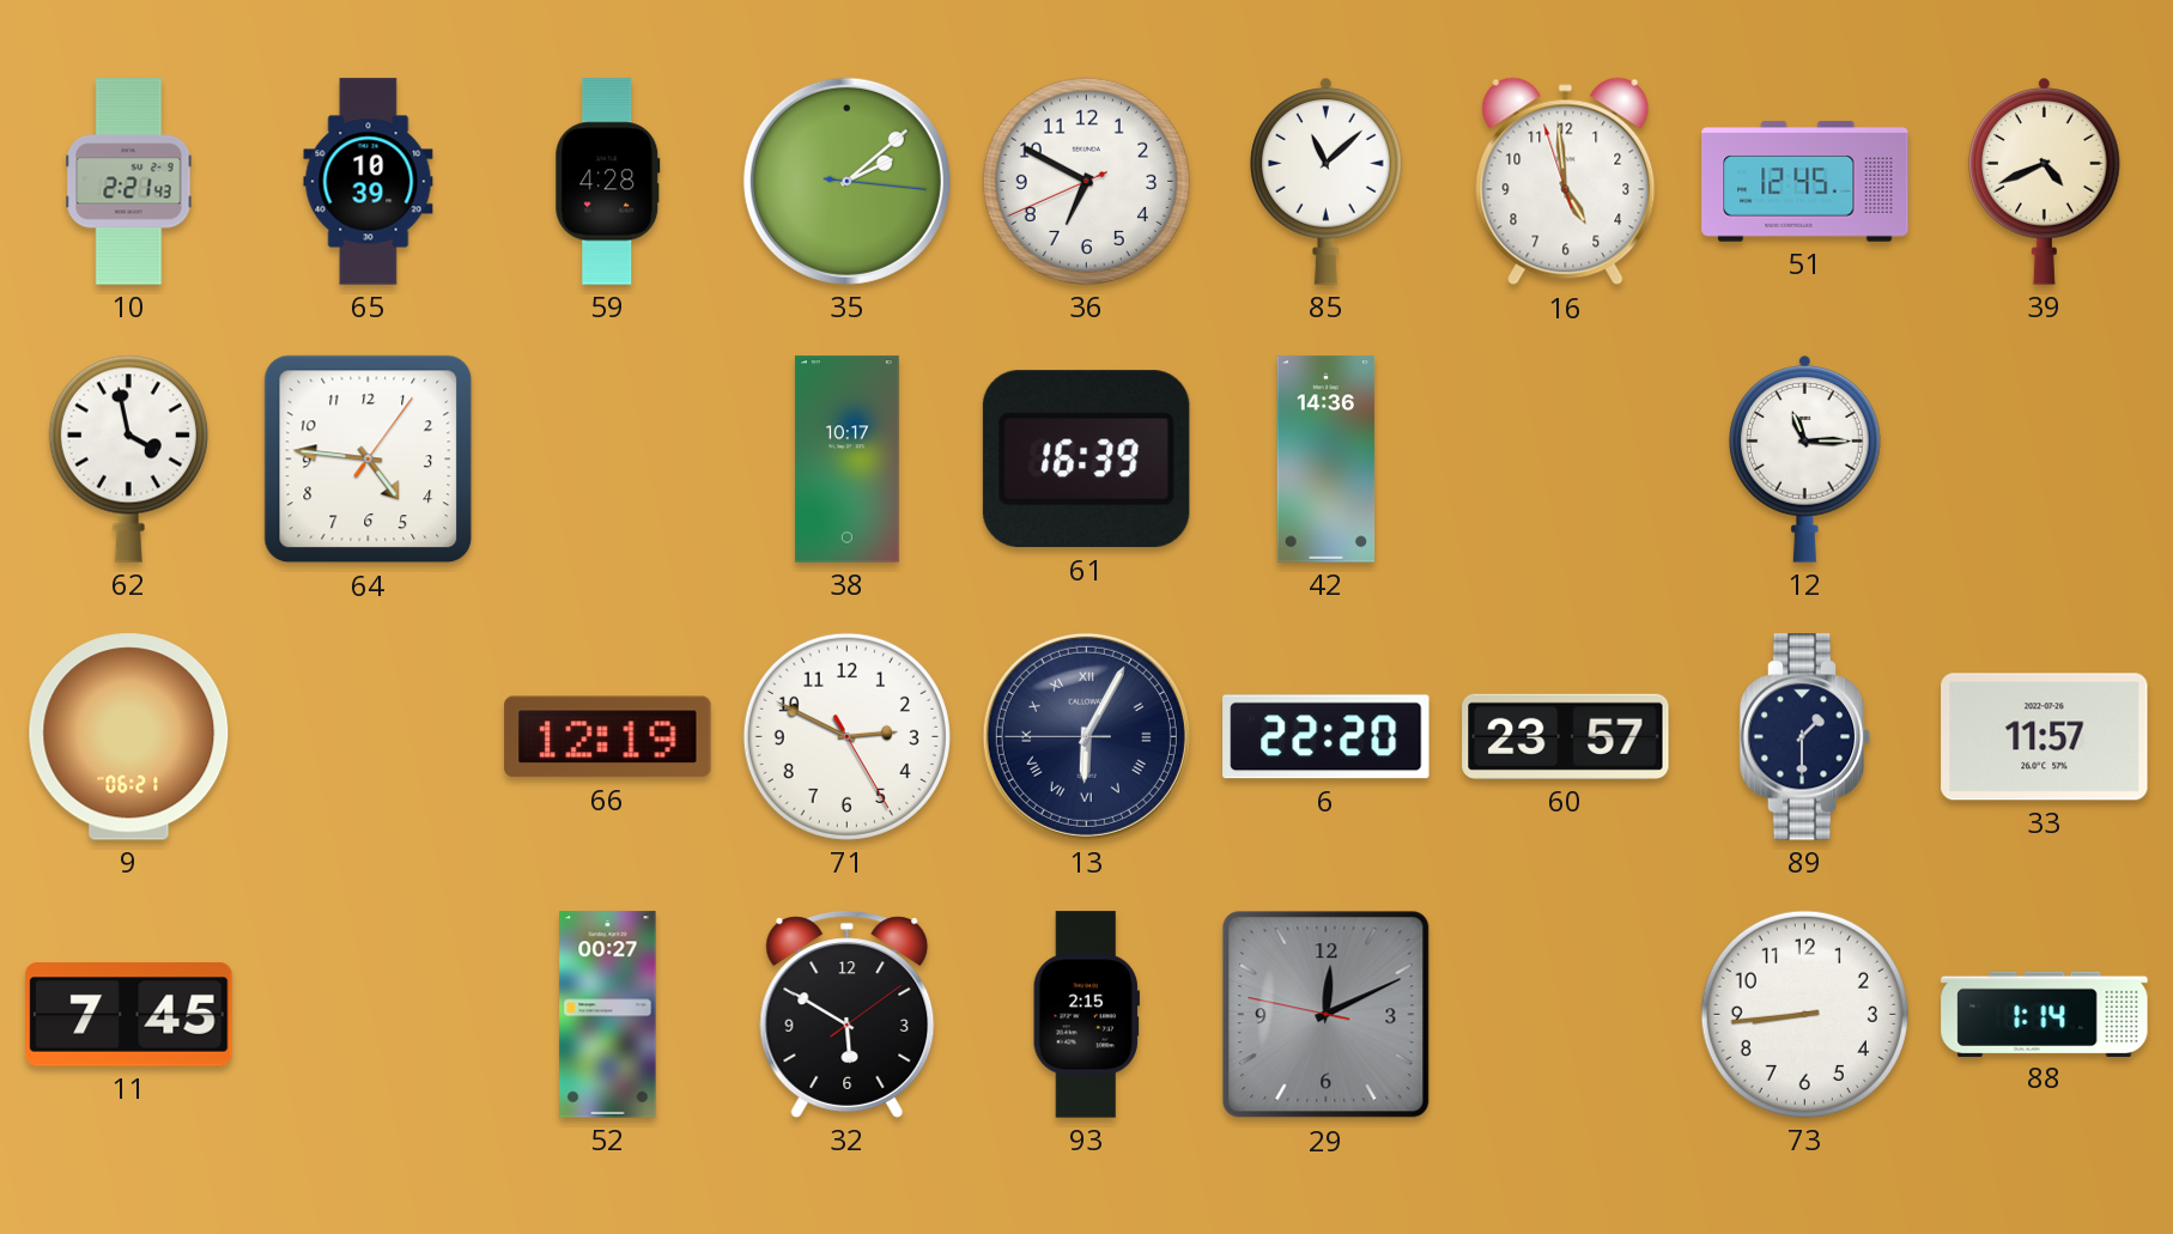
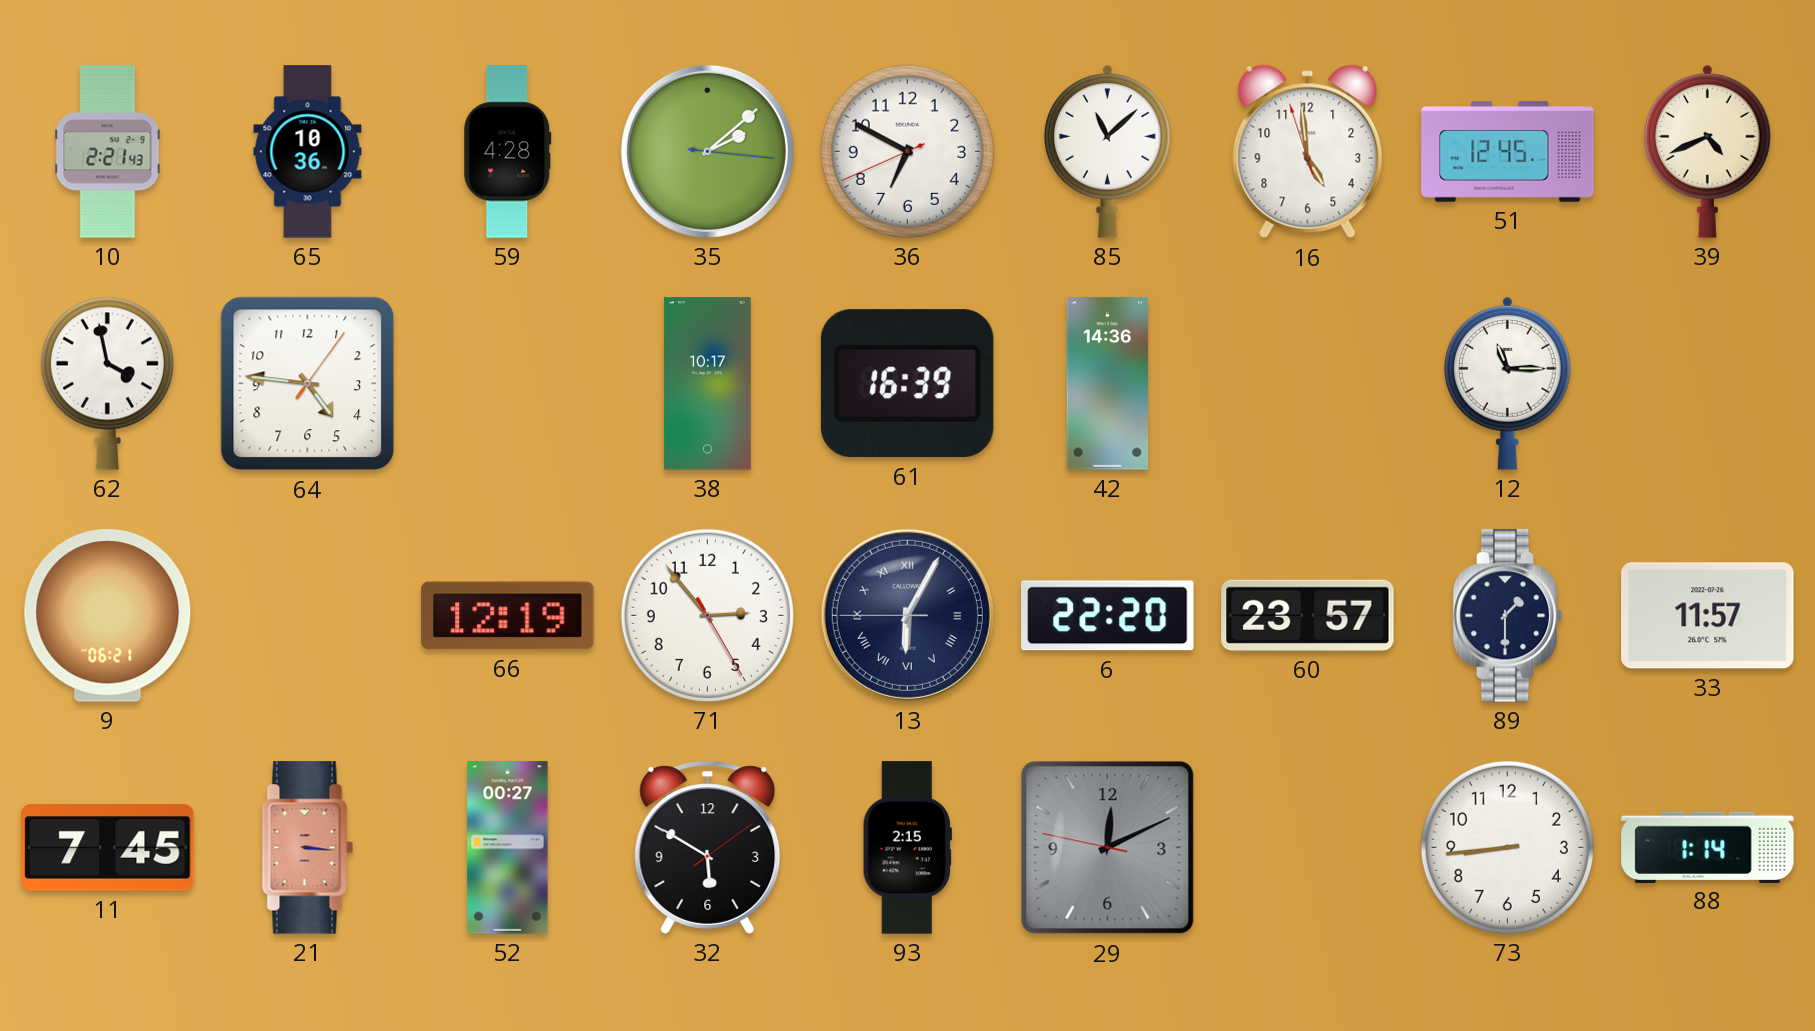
65: 10:39 -> 10:36
71: 2:49 -> 2:53
21: none -> 3:16
